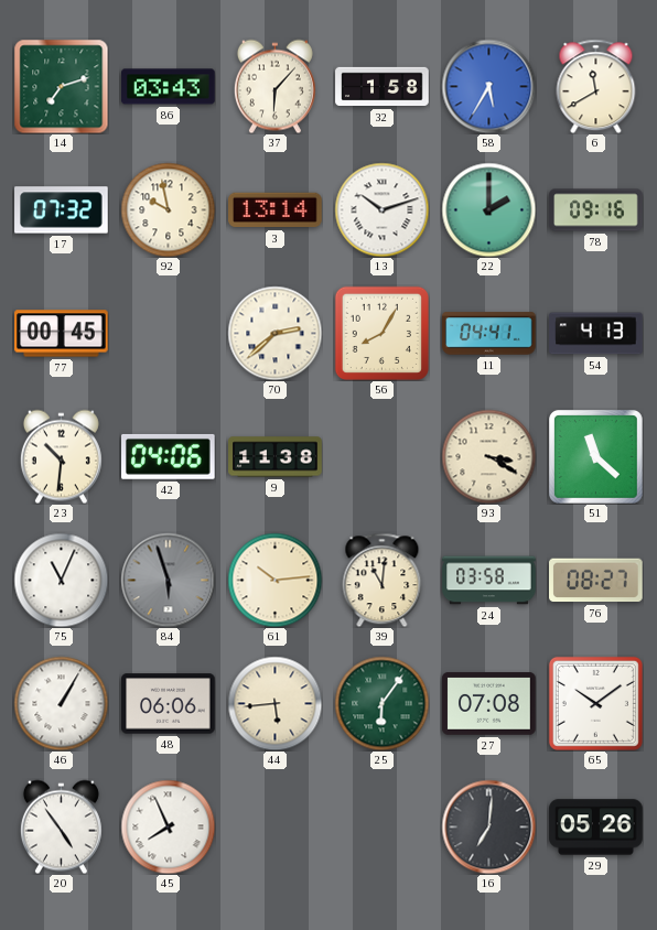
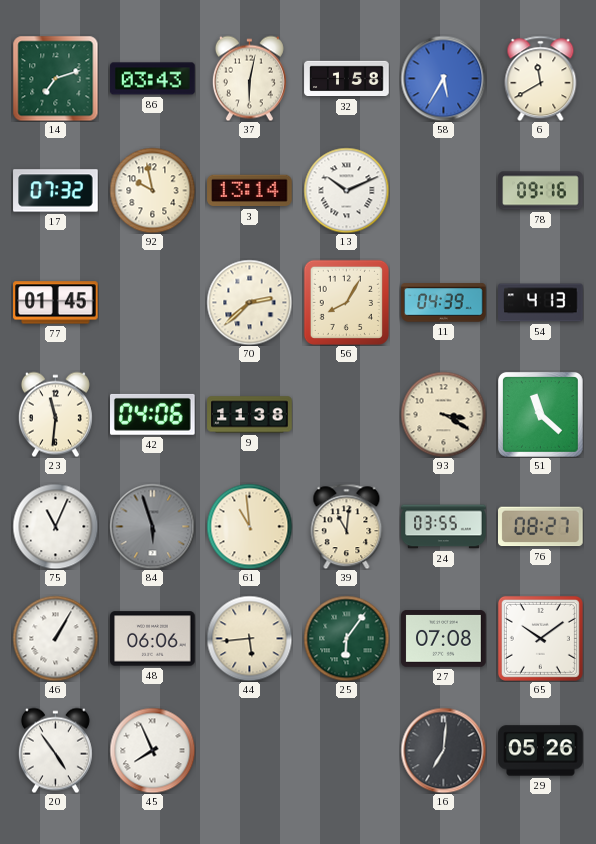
37: 6:07 -> 6:02
13: 10:12 -> 10:11
22: 2:00 -> none
77: 00:45 -> 01:45
11: 04:41 -> 04:39
23: 10:31 -> 11:31
61: 10:14 -> 10:59
24: 03:58 -> 03:55
